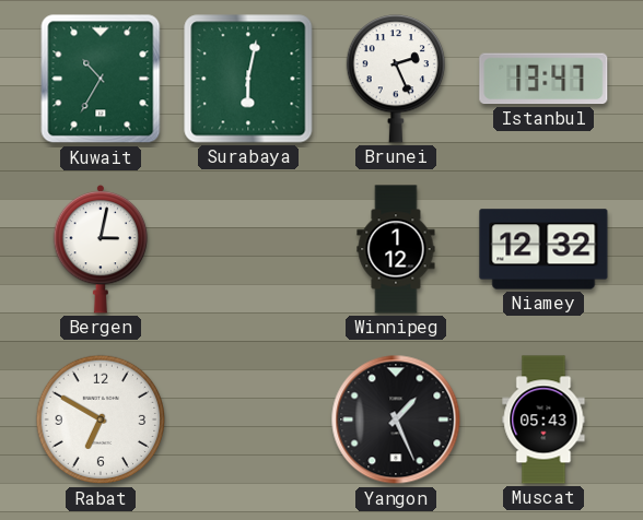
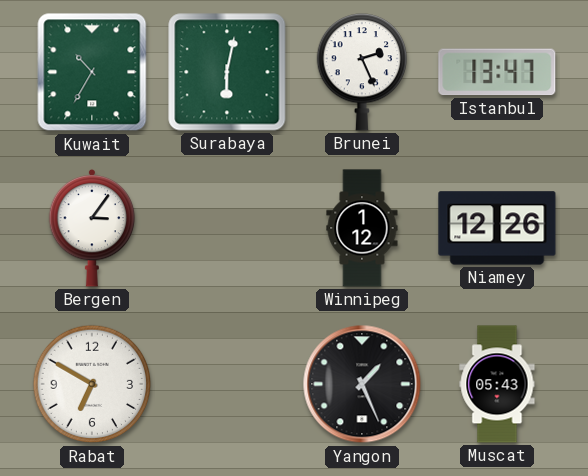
Bergen: 3:02 -> 3:06
Niamey: 12:32 -> 12:26
